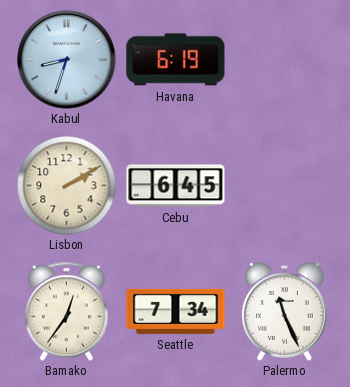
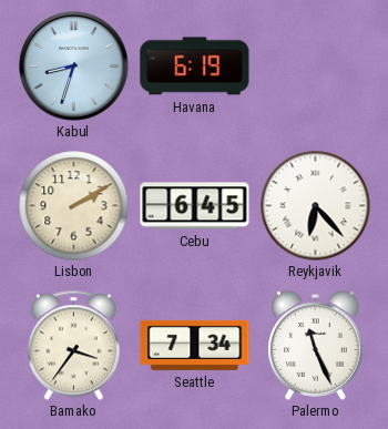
Reykjavik: none -> 6:23
Bamako: 12:36 -> 3:36
